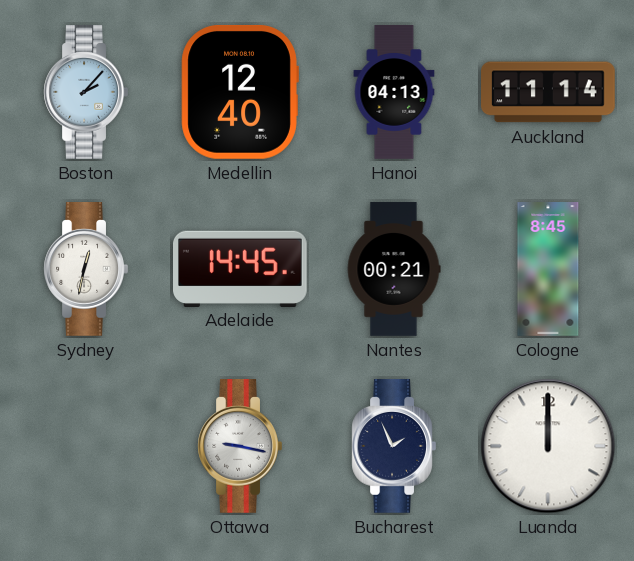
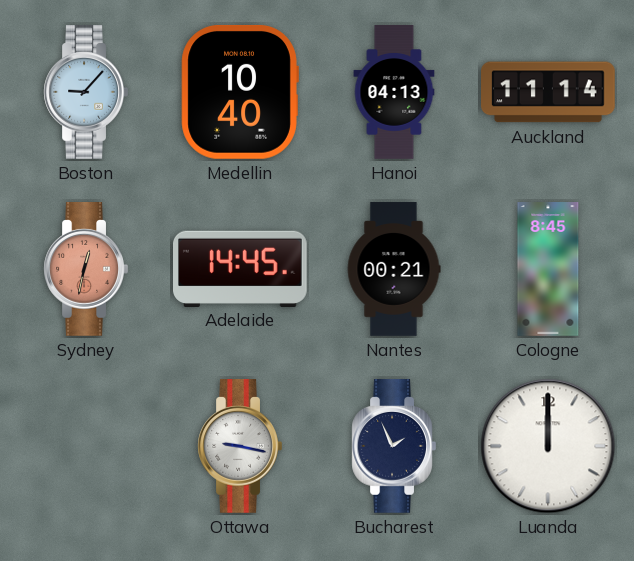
Boston: 2:07 -> 9:07
Medellin: 12:40 -> 10:40
Sydney dial: white -> salmon
